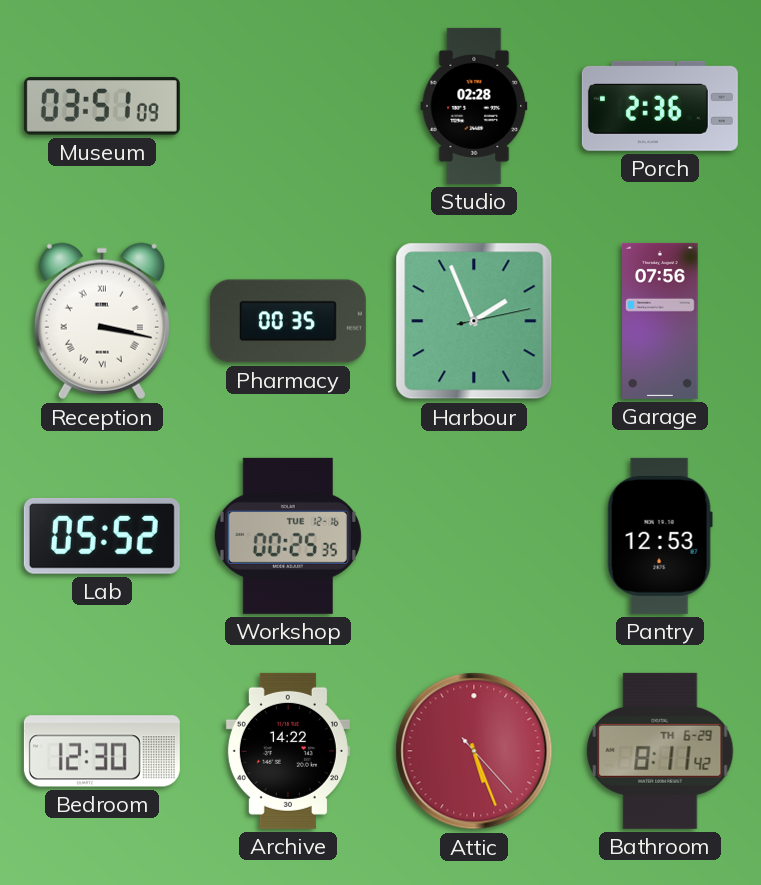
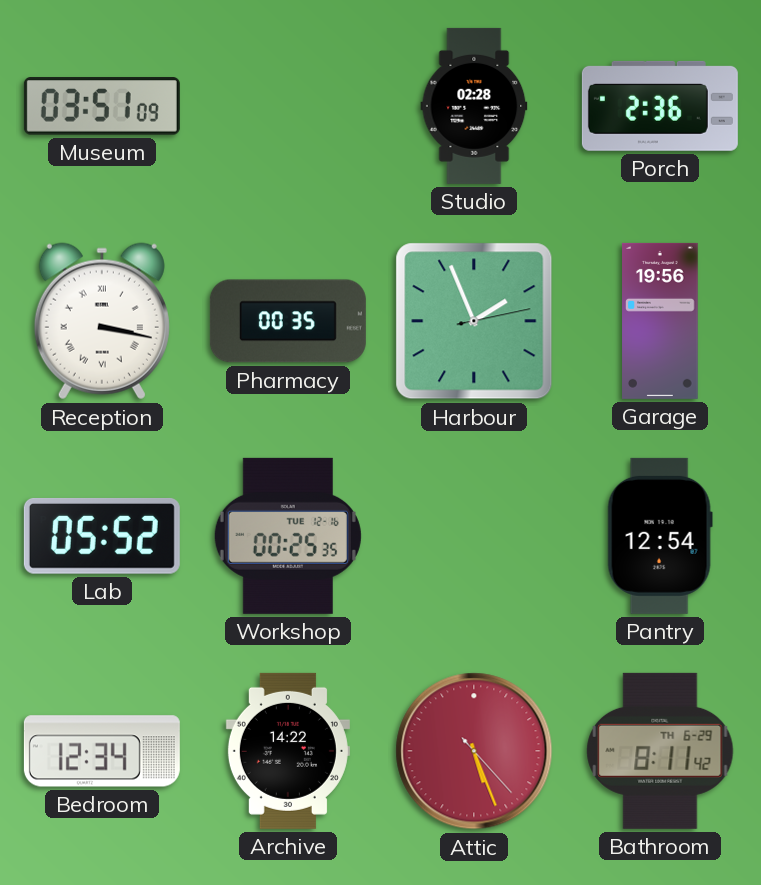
Garage: 07:56 -> 19:56
Pantry: 12:53 -> 12:54
Bedroom: 12:30 -> 12:34
